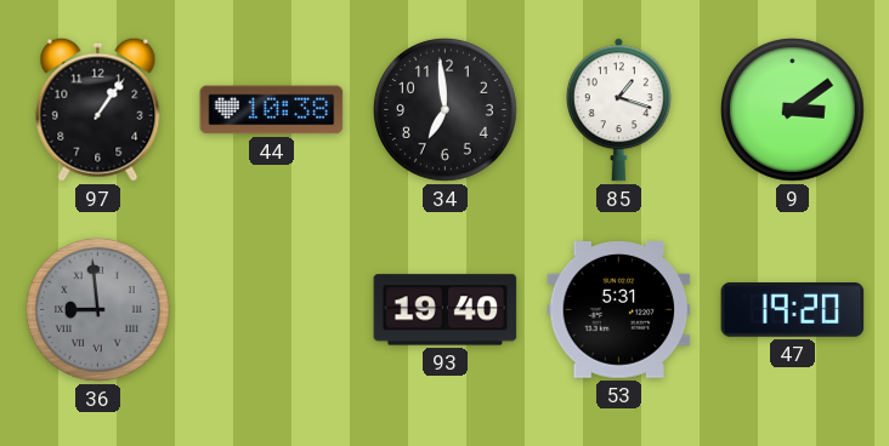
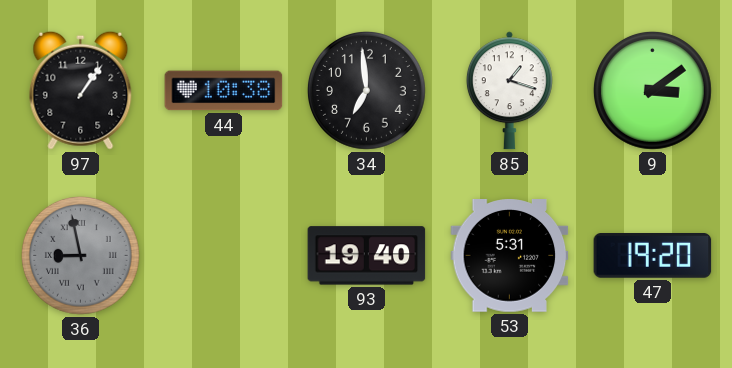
36: 8:59 -> 8:58
